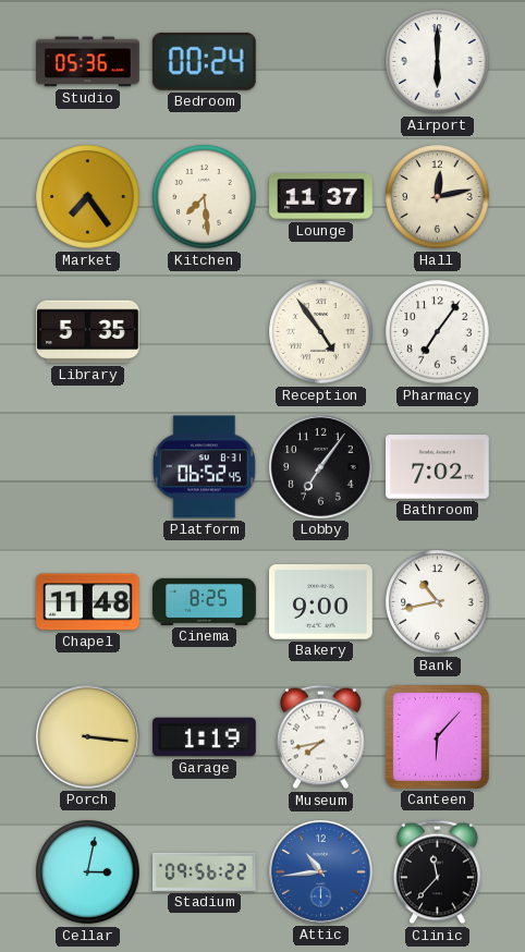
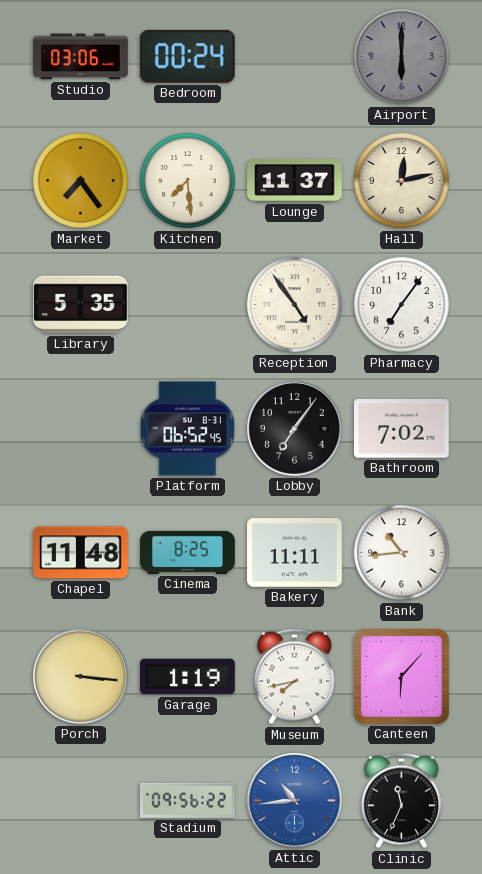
Studio: 05:36 -> 03:06
Airport dial: white -> grey
Bakery: 9:00 -> 11:11
Bank: 10:43 -> 10:44
Cellar: 3:02 -> none
Clinic: 11:37 -> 11:34
